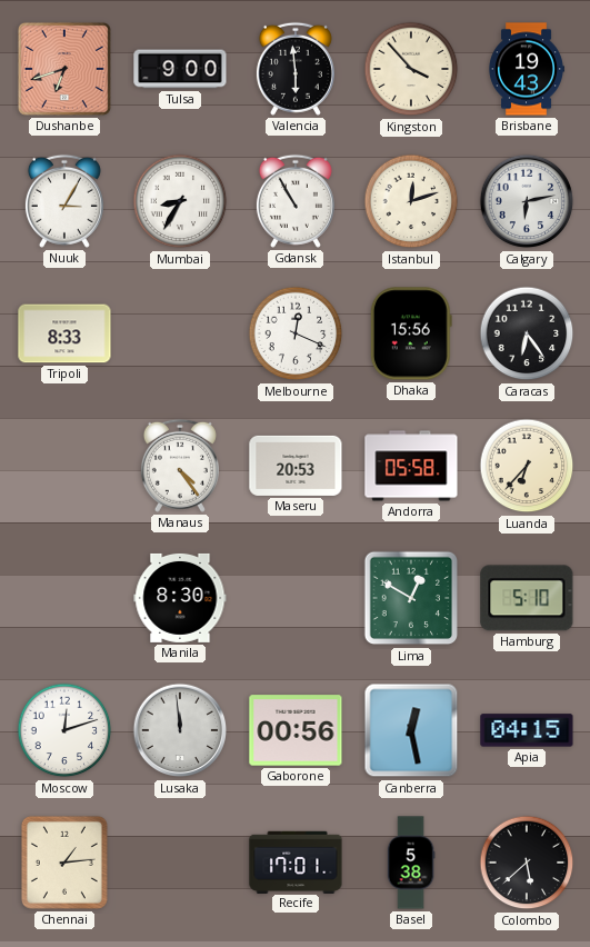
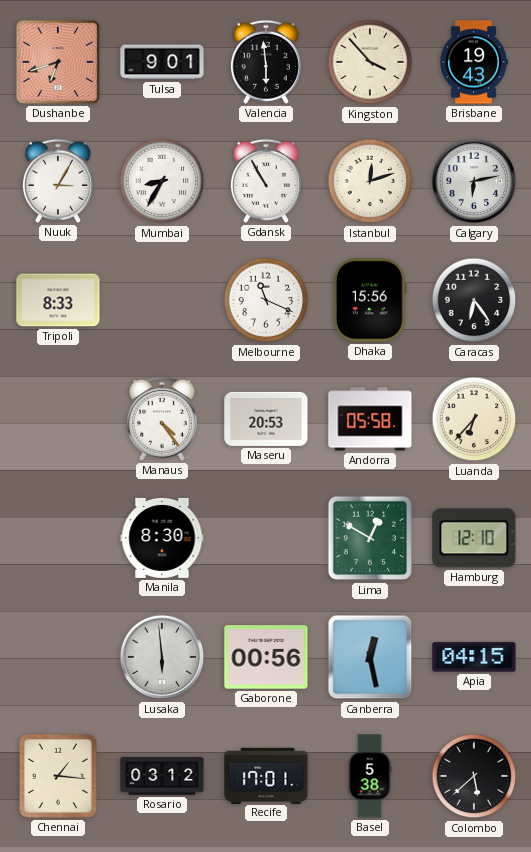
Tulsa: 9:00 -> 9:01
Melbourne: 12:19 -> 11:19
Hamburg: 5:10 -> 12:10
Moscow: 12:12 -> none
Lusaka: 11:59 -> 5:59
Chennai: 1:14 -> 1:16
Rosario: none -> 03:12
